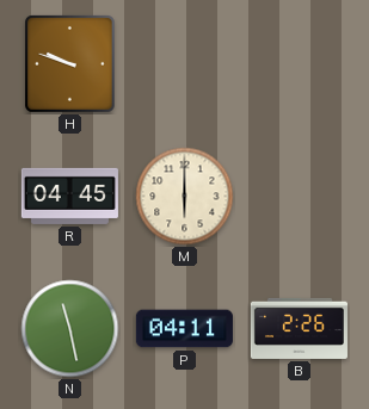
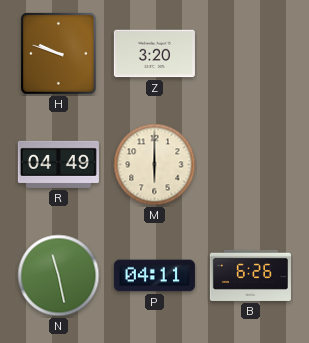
Z: none -> 3:20
R: 04:45 -> 04:49
B: 2:26 -> 6:26
